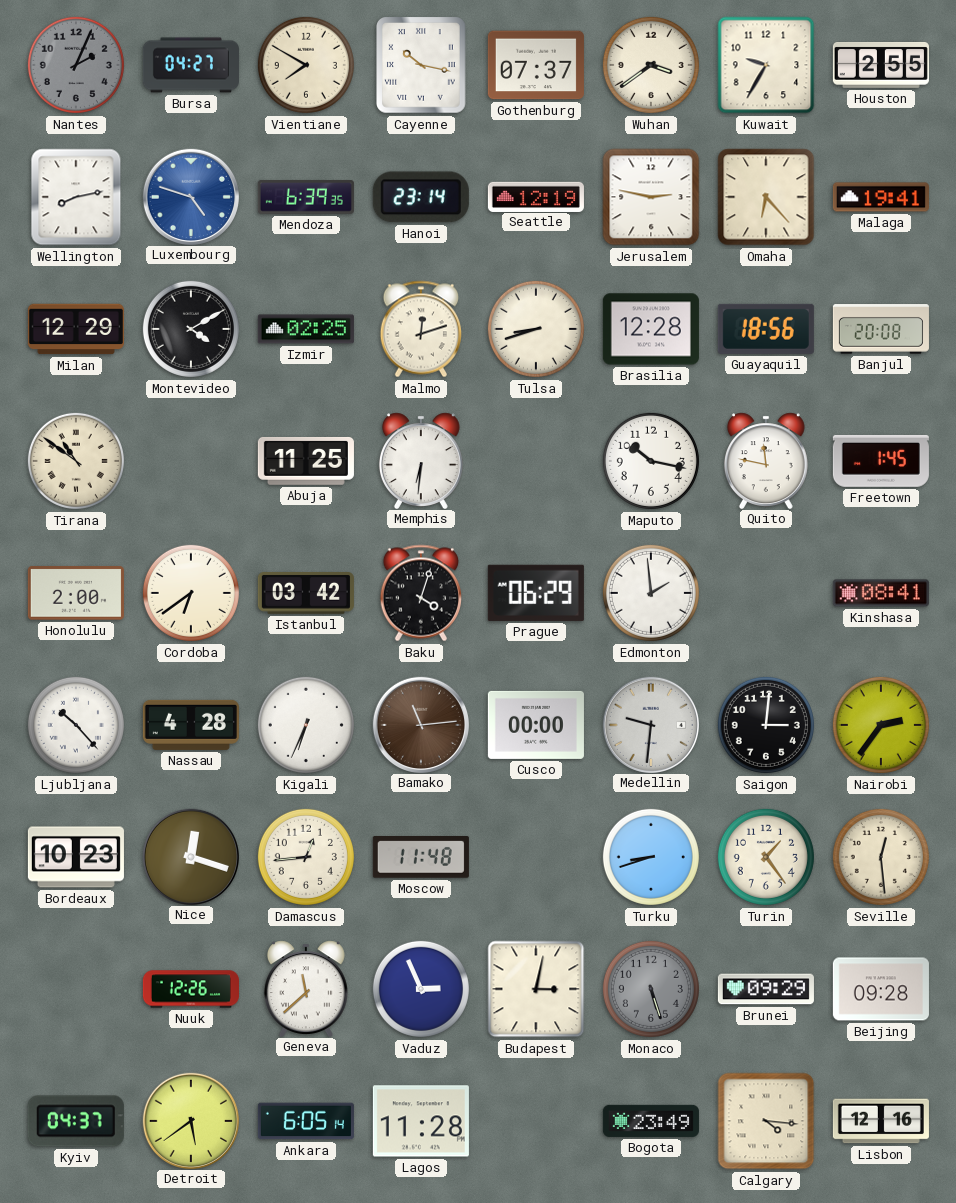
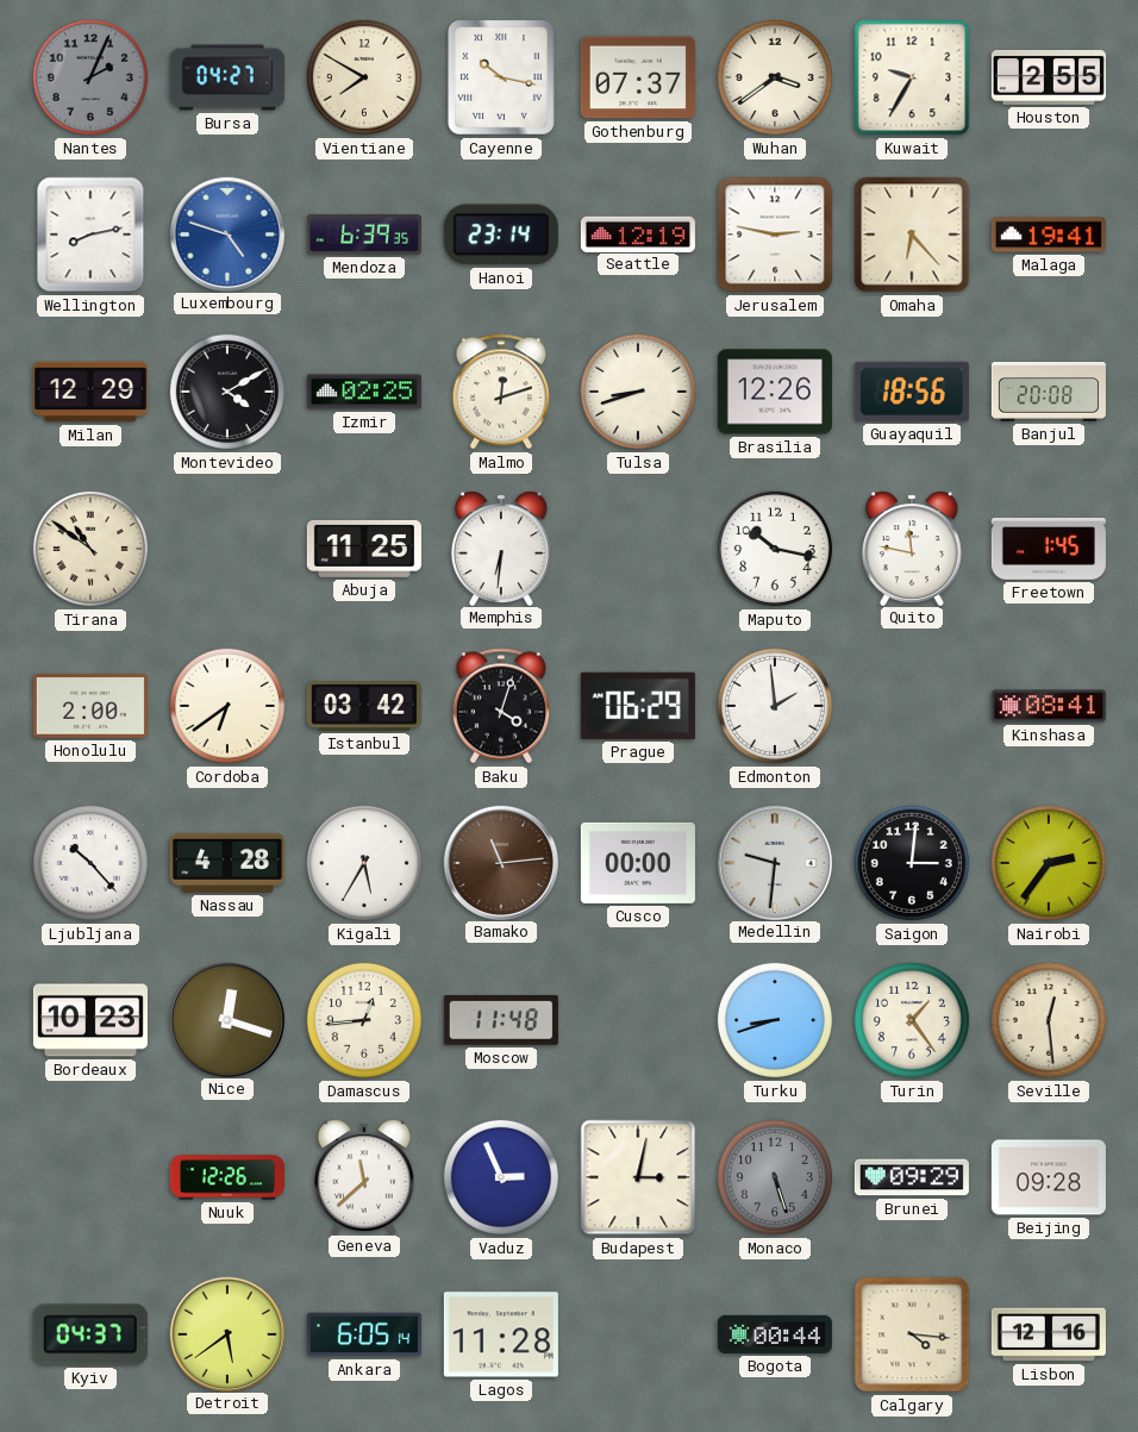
Brasilia: 12:28 -> 12:26
Kigali: 6:34 -> 5:35
Bogota: 23:49 -> 00:44
